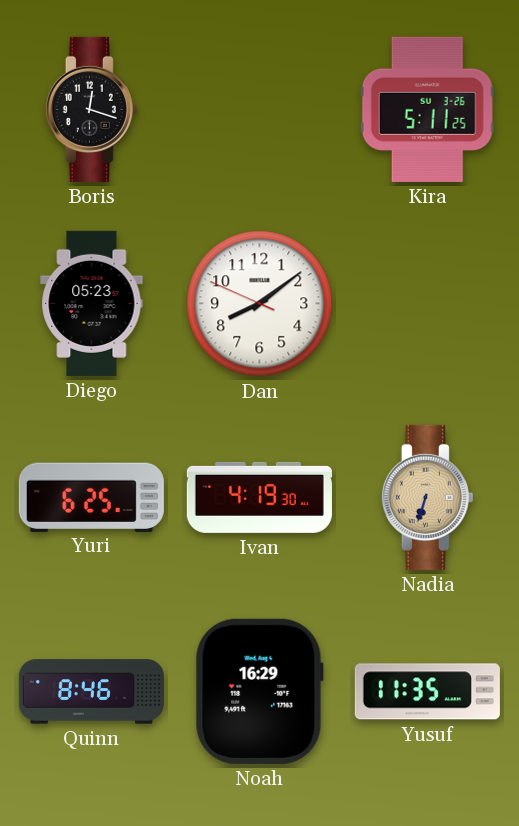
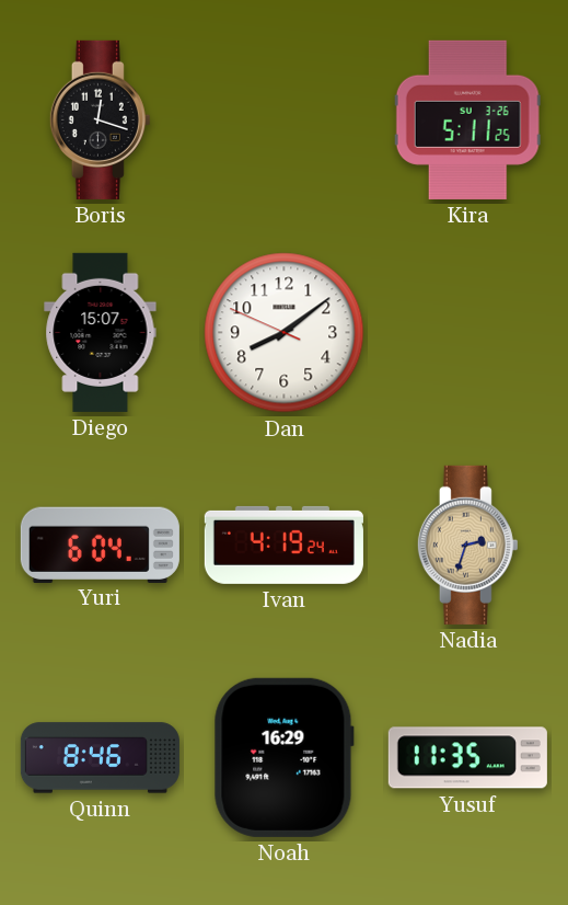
Diego: 05:23 -> 15:07
Yuri: 6:25 -> 6:04
Ivan: 4:19:30 -> 4:19:24
Nadia: 6:33 -> 2:33
